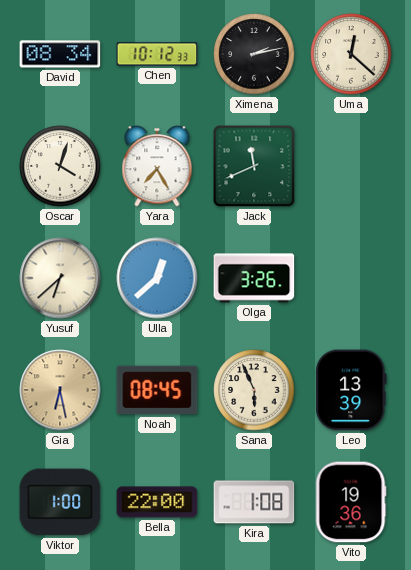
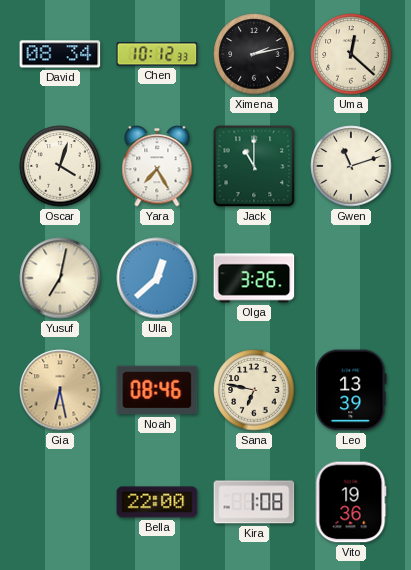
Jack: 11:41 -> 11:00
Gwen: none -> 11:12
Yusuf: 6:38 -> 7:02
Noah: 08:45 -> 08:46
Sana: 5:56 -> 6:47
Viktor: 1:00 -> none
